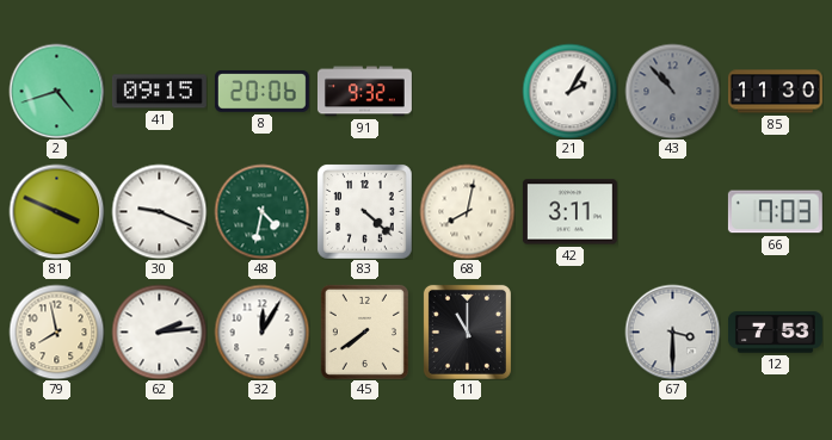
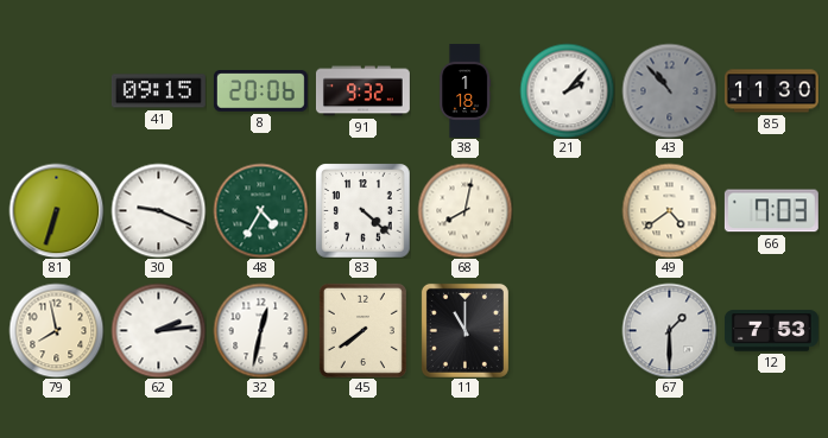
2: 4:42 -> none
38: none -> 1:18
21: 2:05 -> 2:07
81: 3:49 -> 6:33
48: 4:32 -> 4:35
42: 3:11 -> none
49: none -> 4:39
32: 12:05 -> 12:32
67: 3:30 -> 1:30
